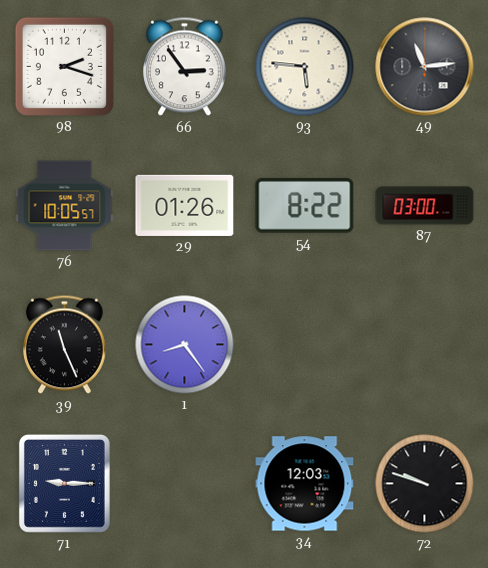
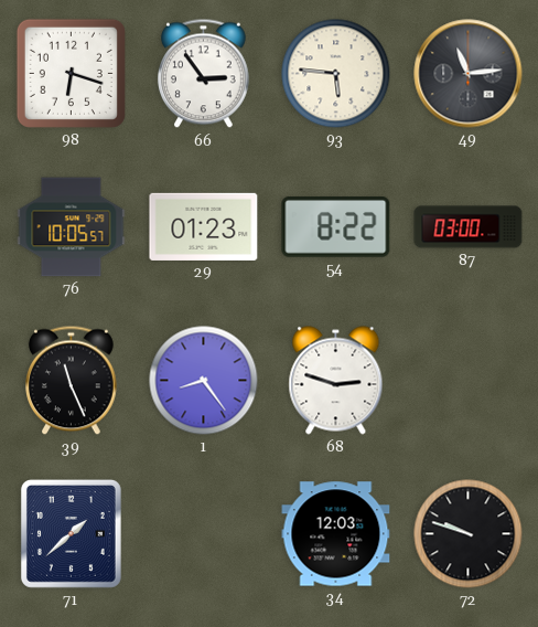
98: 2:18 -> 6:18
29: 01:26 -> 01:23
68: none -> 2:48
71: 9:15 -> 1:38
